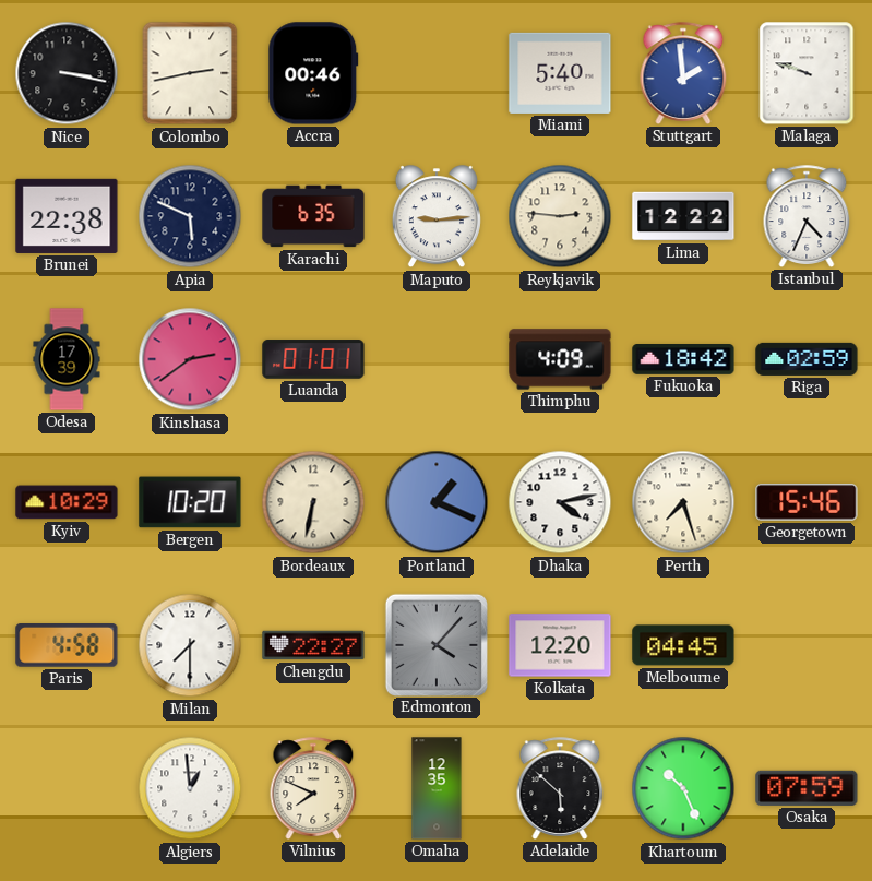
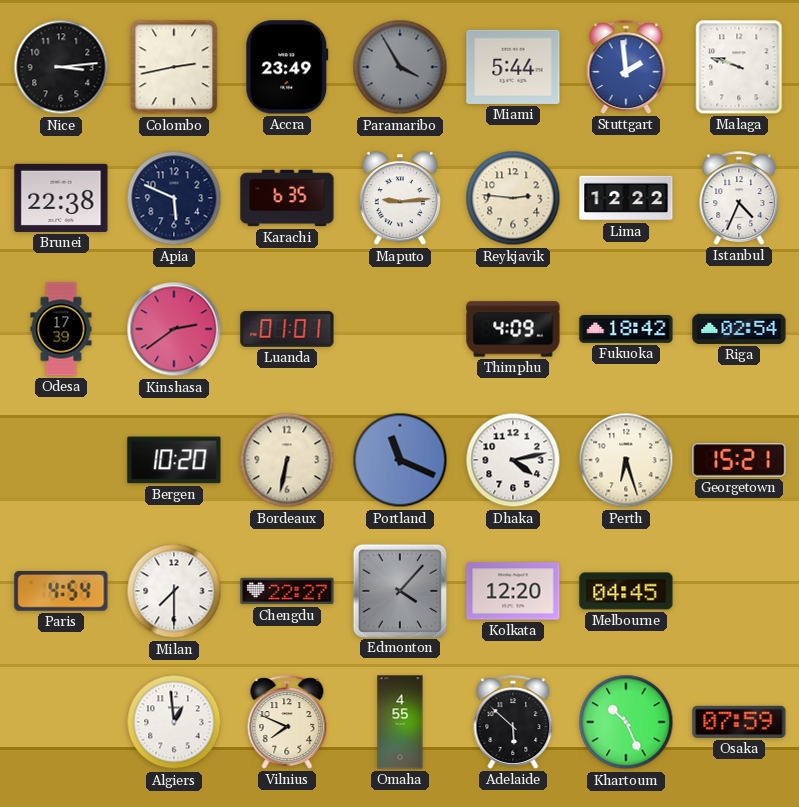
Nice: 3:17 -> 3:14
Accra: 00:46 -> 23:49
Paramaribo: none -> 3:55
Miami: 5:40 -> 5:44
Riga: 02:59 -> 02:54
Kyiv: 10:29 -> none
Portland: 1:19 -> 11:19
Perth: 7:27 -> 6:27
Georgetown: 15:46 -> 15:21
Paris: 4:58 -> 4:54
Omaha: 12:35 -> 4:55
